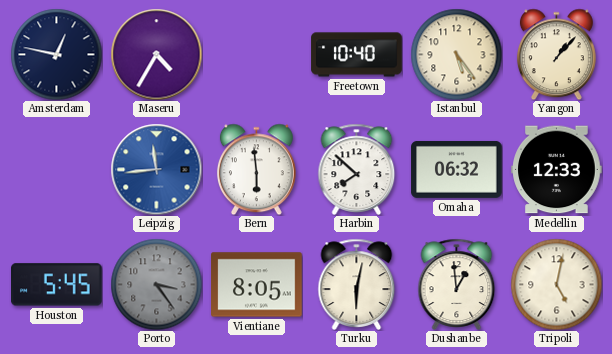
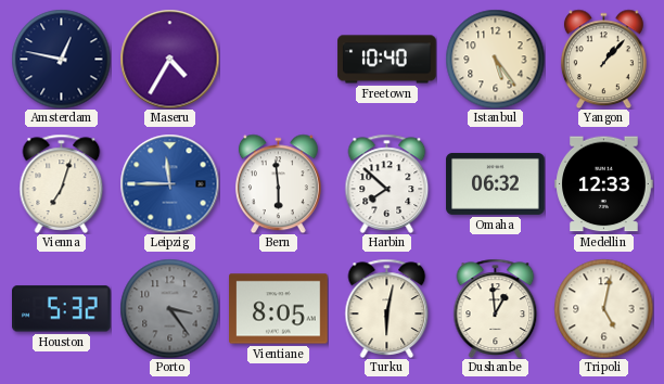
Vienna: none -> 7:03
Leipzig: 11:44 -> 11:45
Houston: 5:45 -> 5:32
